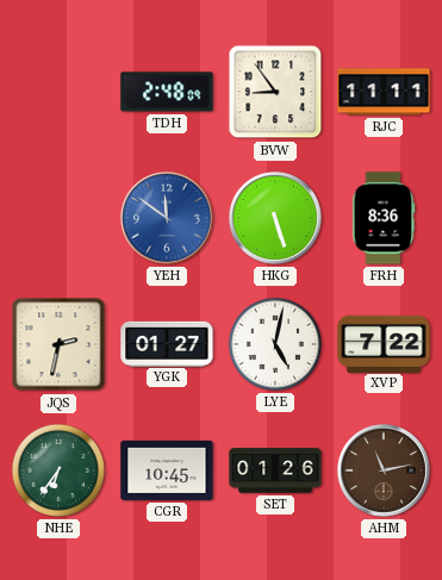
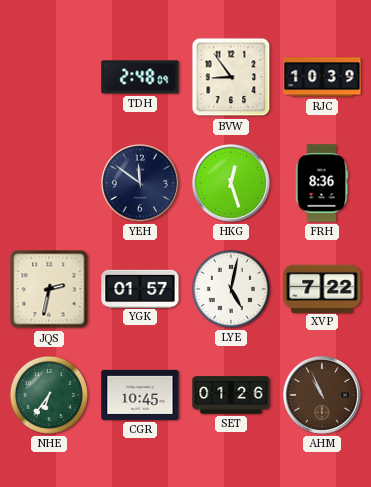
RJC: 11:11 -> 10:39
YEH dial: blue -> navy
HKG: 5:27 -> 12:27
YGK: 01:27 -> 01:57
AHM: 11:13 -> 10:56
